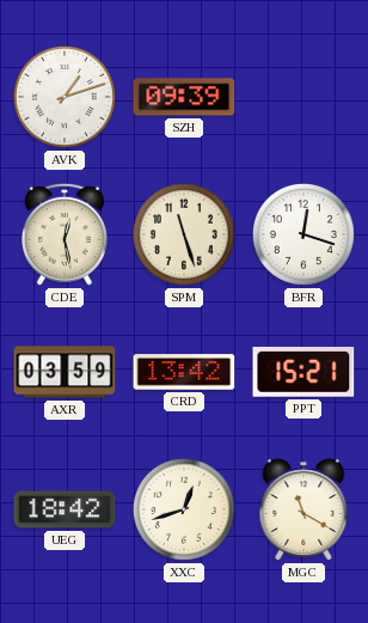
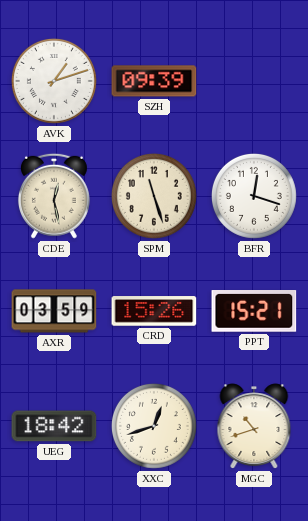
CRD: 13:42 -> 15:26
MGC: 11:20 -> 10:42
